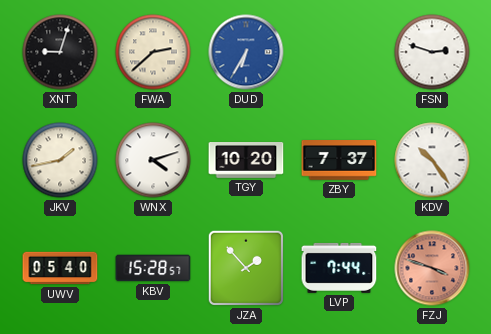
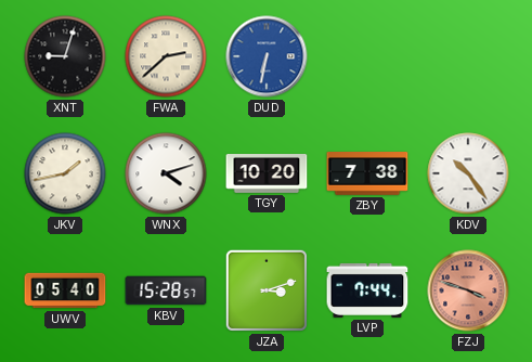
DUD: 6:35 -> 6:32
FSN: 2:48 -> none
ZBY: 7:37 -> 7:38
JZA: 1:53 -> 3:12
